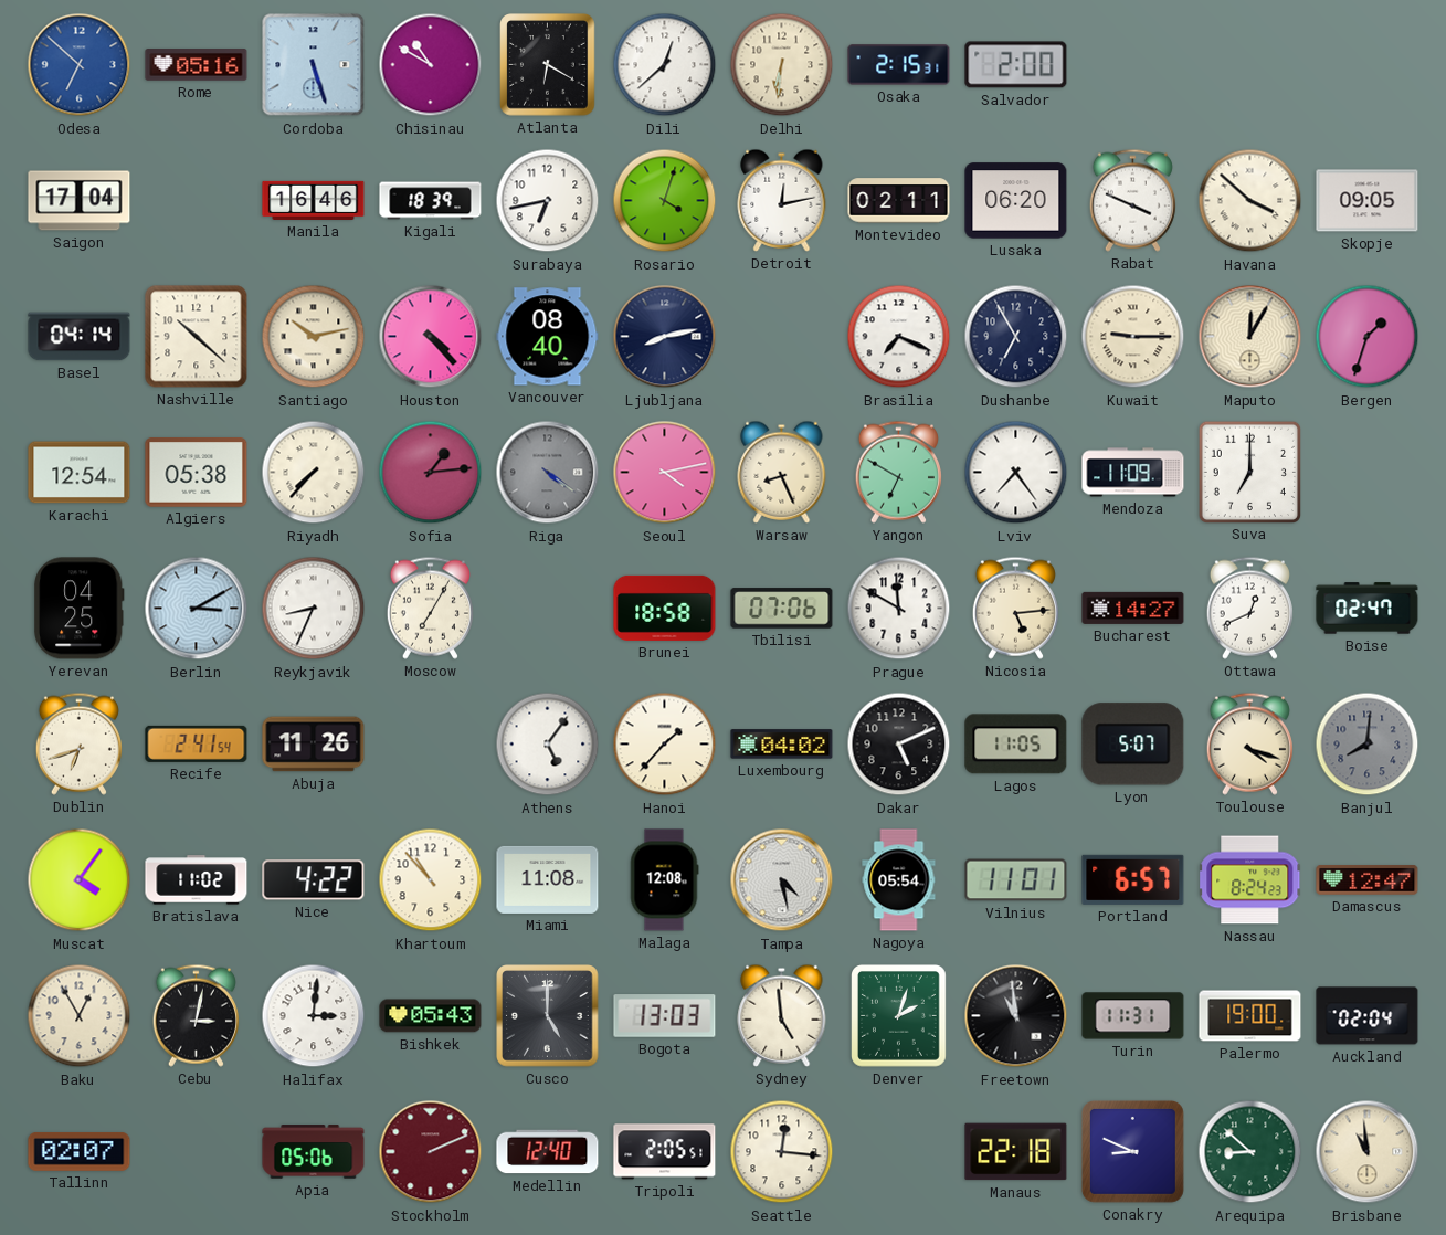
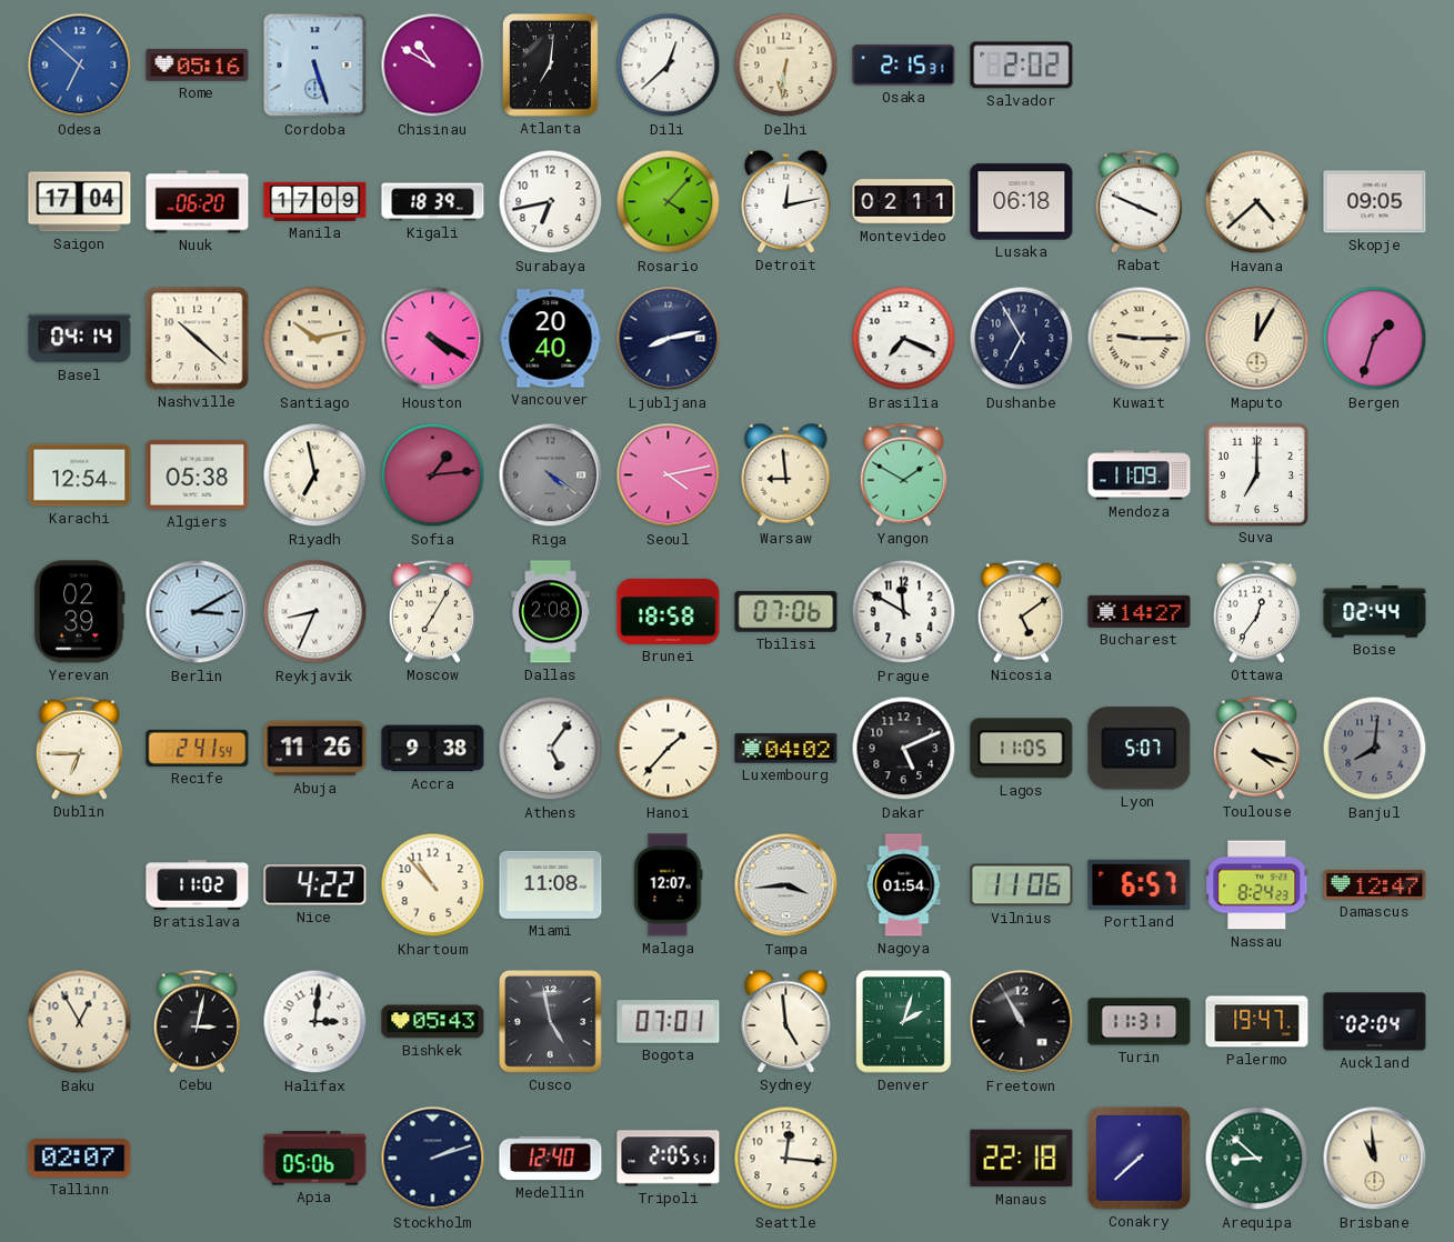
Atlanta: 6:20 -> 7:01
Salvador: 2:00 -> 2:02
Nuuk: none -> 06:20
Manila: 16:46 -> 17:09
Rosario: 4:03 -> 4:07
Lusaka: 06:20 -> 06:18
Havana: 3:52 -> 4:38
Houston: 4:23 -> 4:20
Vancouver: 08:40 -> 20:40
Riyadh: 7:37 -> 6:58
Warsaw: 8:26 -> 8:59
Yangon: 6:50 -> 1:50
Lviv: 7:24 -> none
Yerevan: 04:25 -> 02:39
Dallas: none -> 2:08
Nicosia: 5:14 -> 5:09
Ottawa: 12:41 -> 12:36
Boise: 02:47 -> 02:44
Dublin: 6:42 -> 6:45
Accra: none -> 9:38
Muscat: 4:06 -> none
Malaga: 12:08 -> 12:07
Tampa: 4:28 -> 3:44
Nagoya: 05:54 -> 01:54
Vilnius: 11:01 -> 11:06
Cusco: 5:00 -> 4:58
Bogota: 13:03 -> 07:01
Freetown: 10:59 -> 10:55
Palermo: 19:00 -> 19:47
Stockholm: 2:11 -> 2:12
Stockholm dial: burgundy -> navy
Conakry: 8:49 -> 7:38
